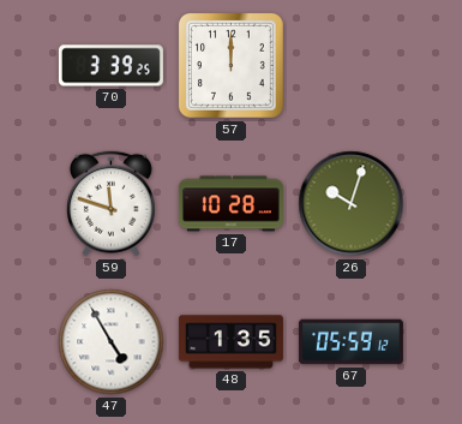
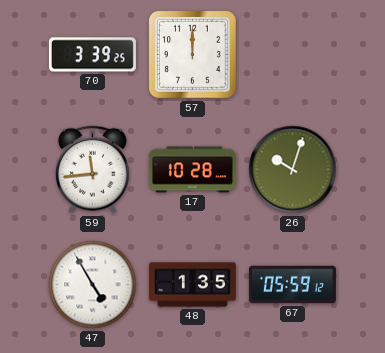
59: 11:48 -> 11:44
